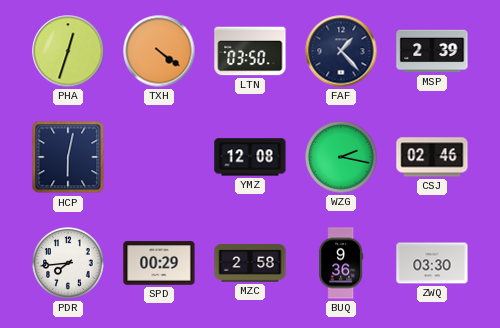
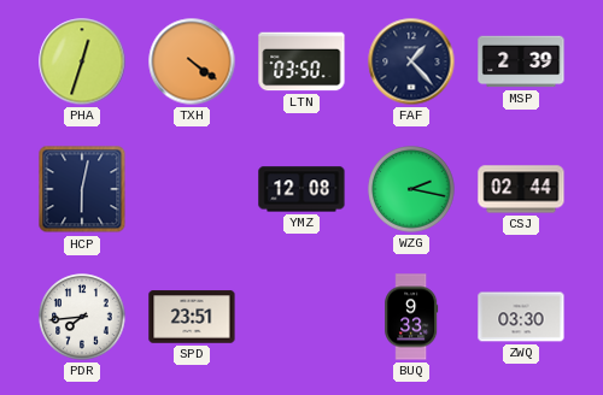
CSJ: 02:46 -> 02:44
SPD: 00:29 -> 23:51
MZC: 2:58 -> none
BUQ: 9:36 -> 9:33
